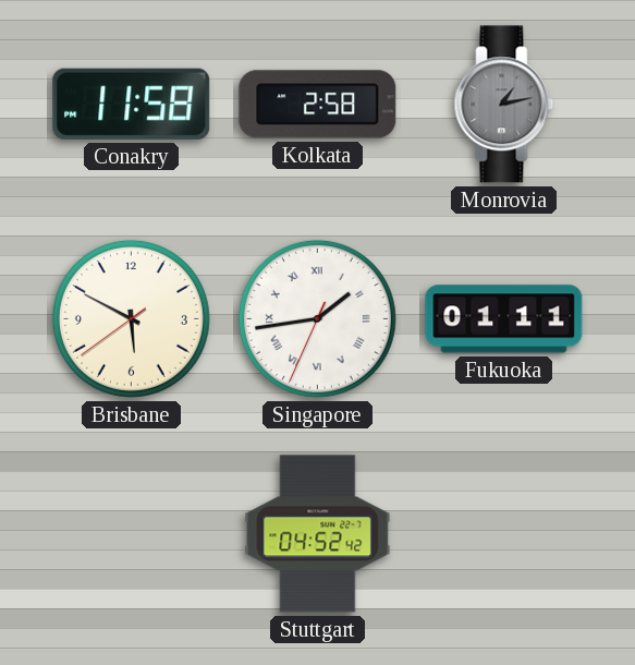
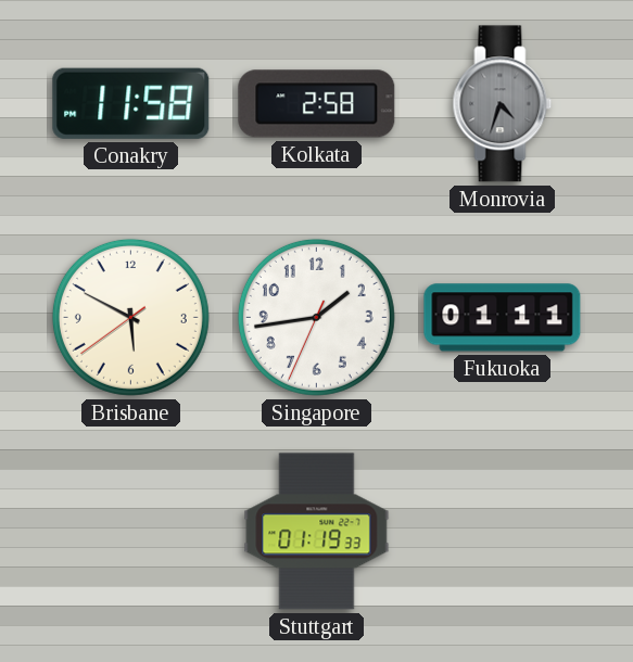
Monrovia: 1:13 -> 4:33
Singapore numerals: Roman -> Arabic
Stuttgart: 04:52 -> 01:19
